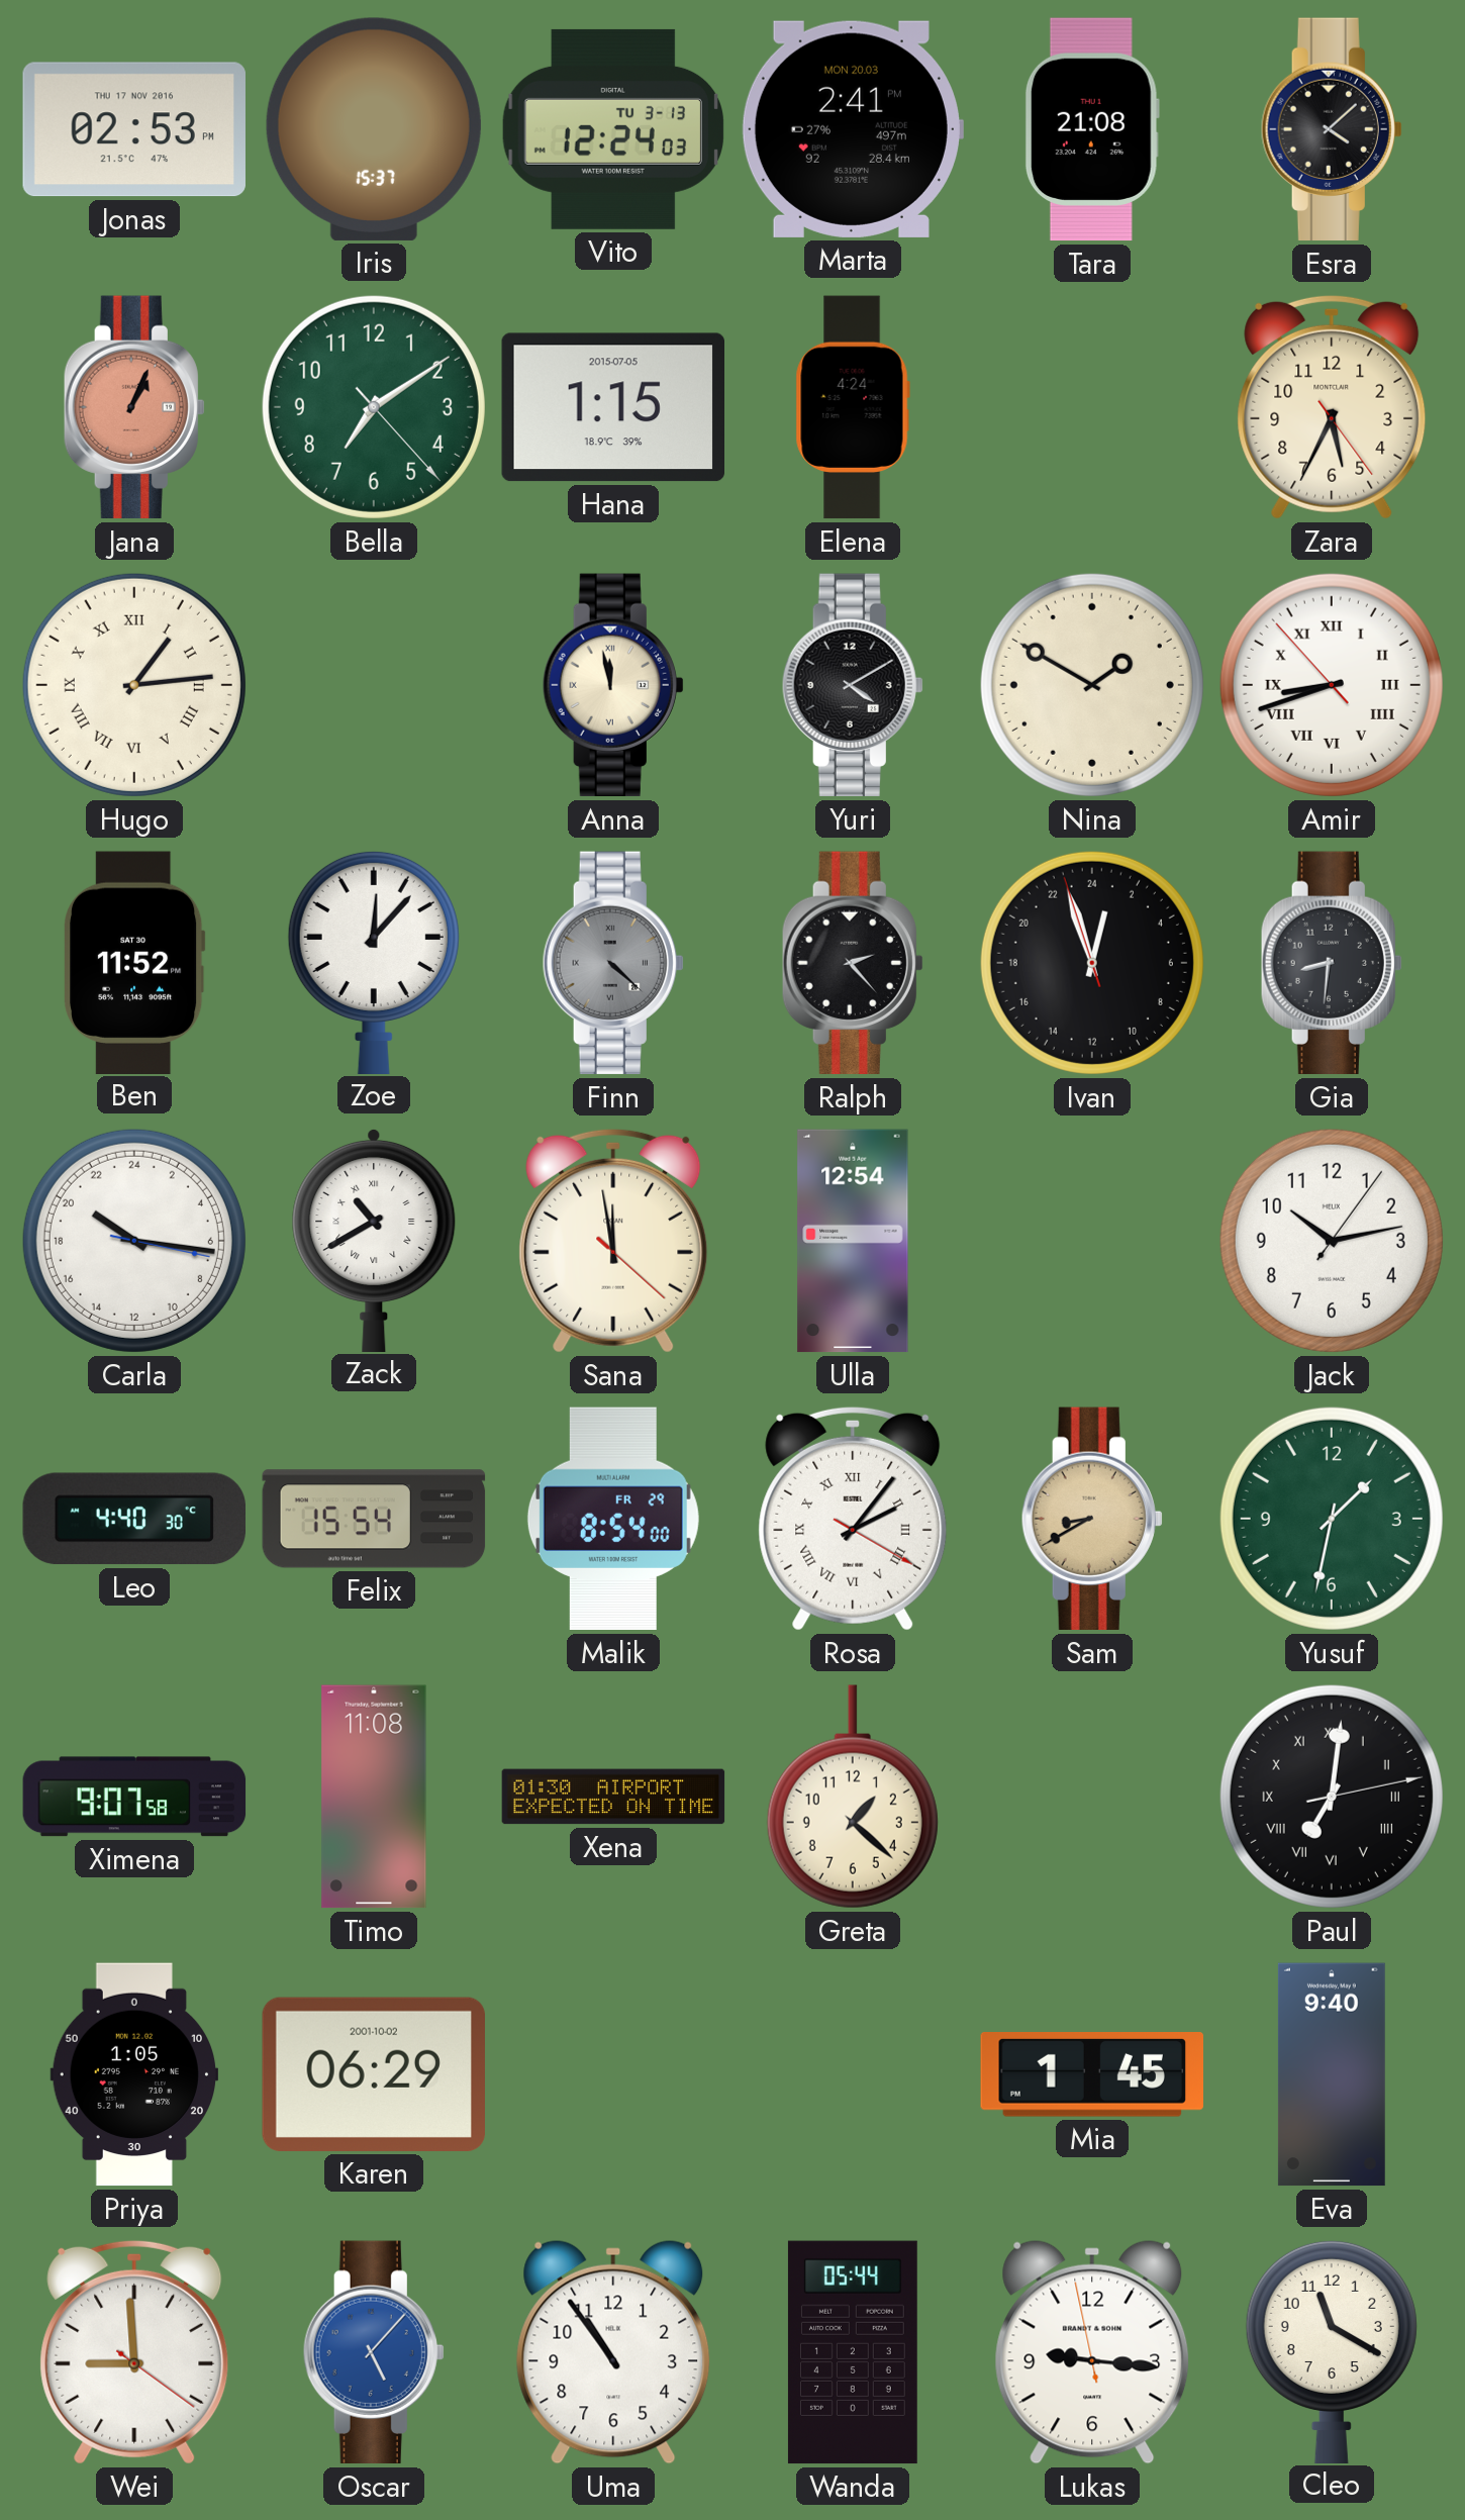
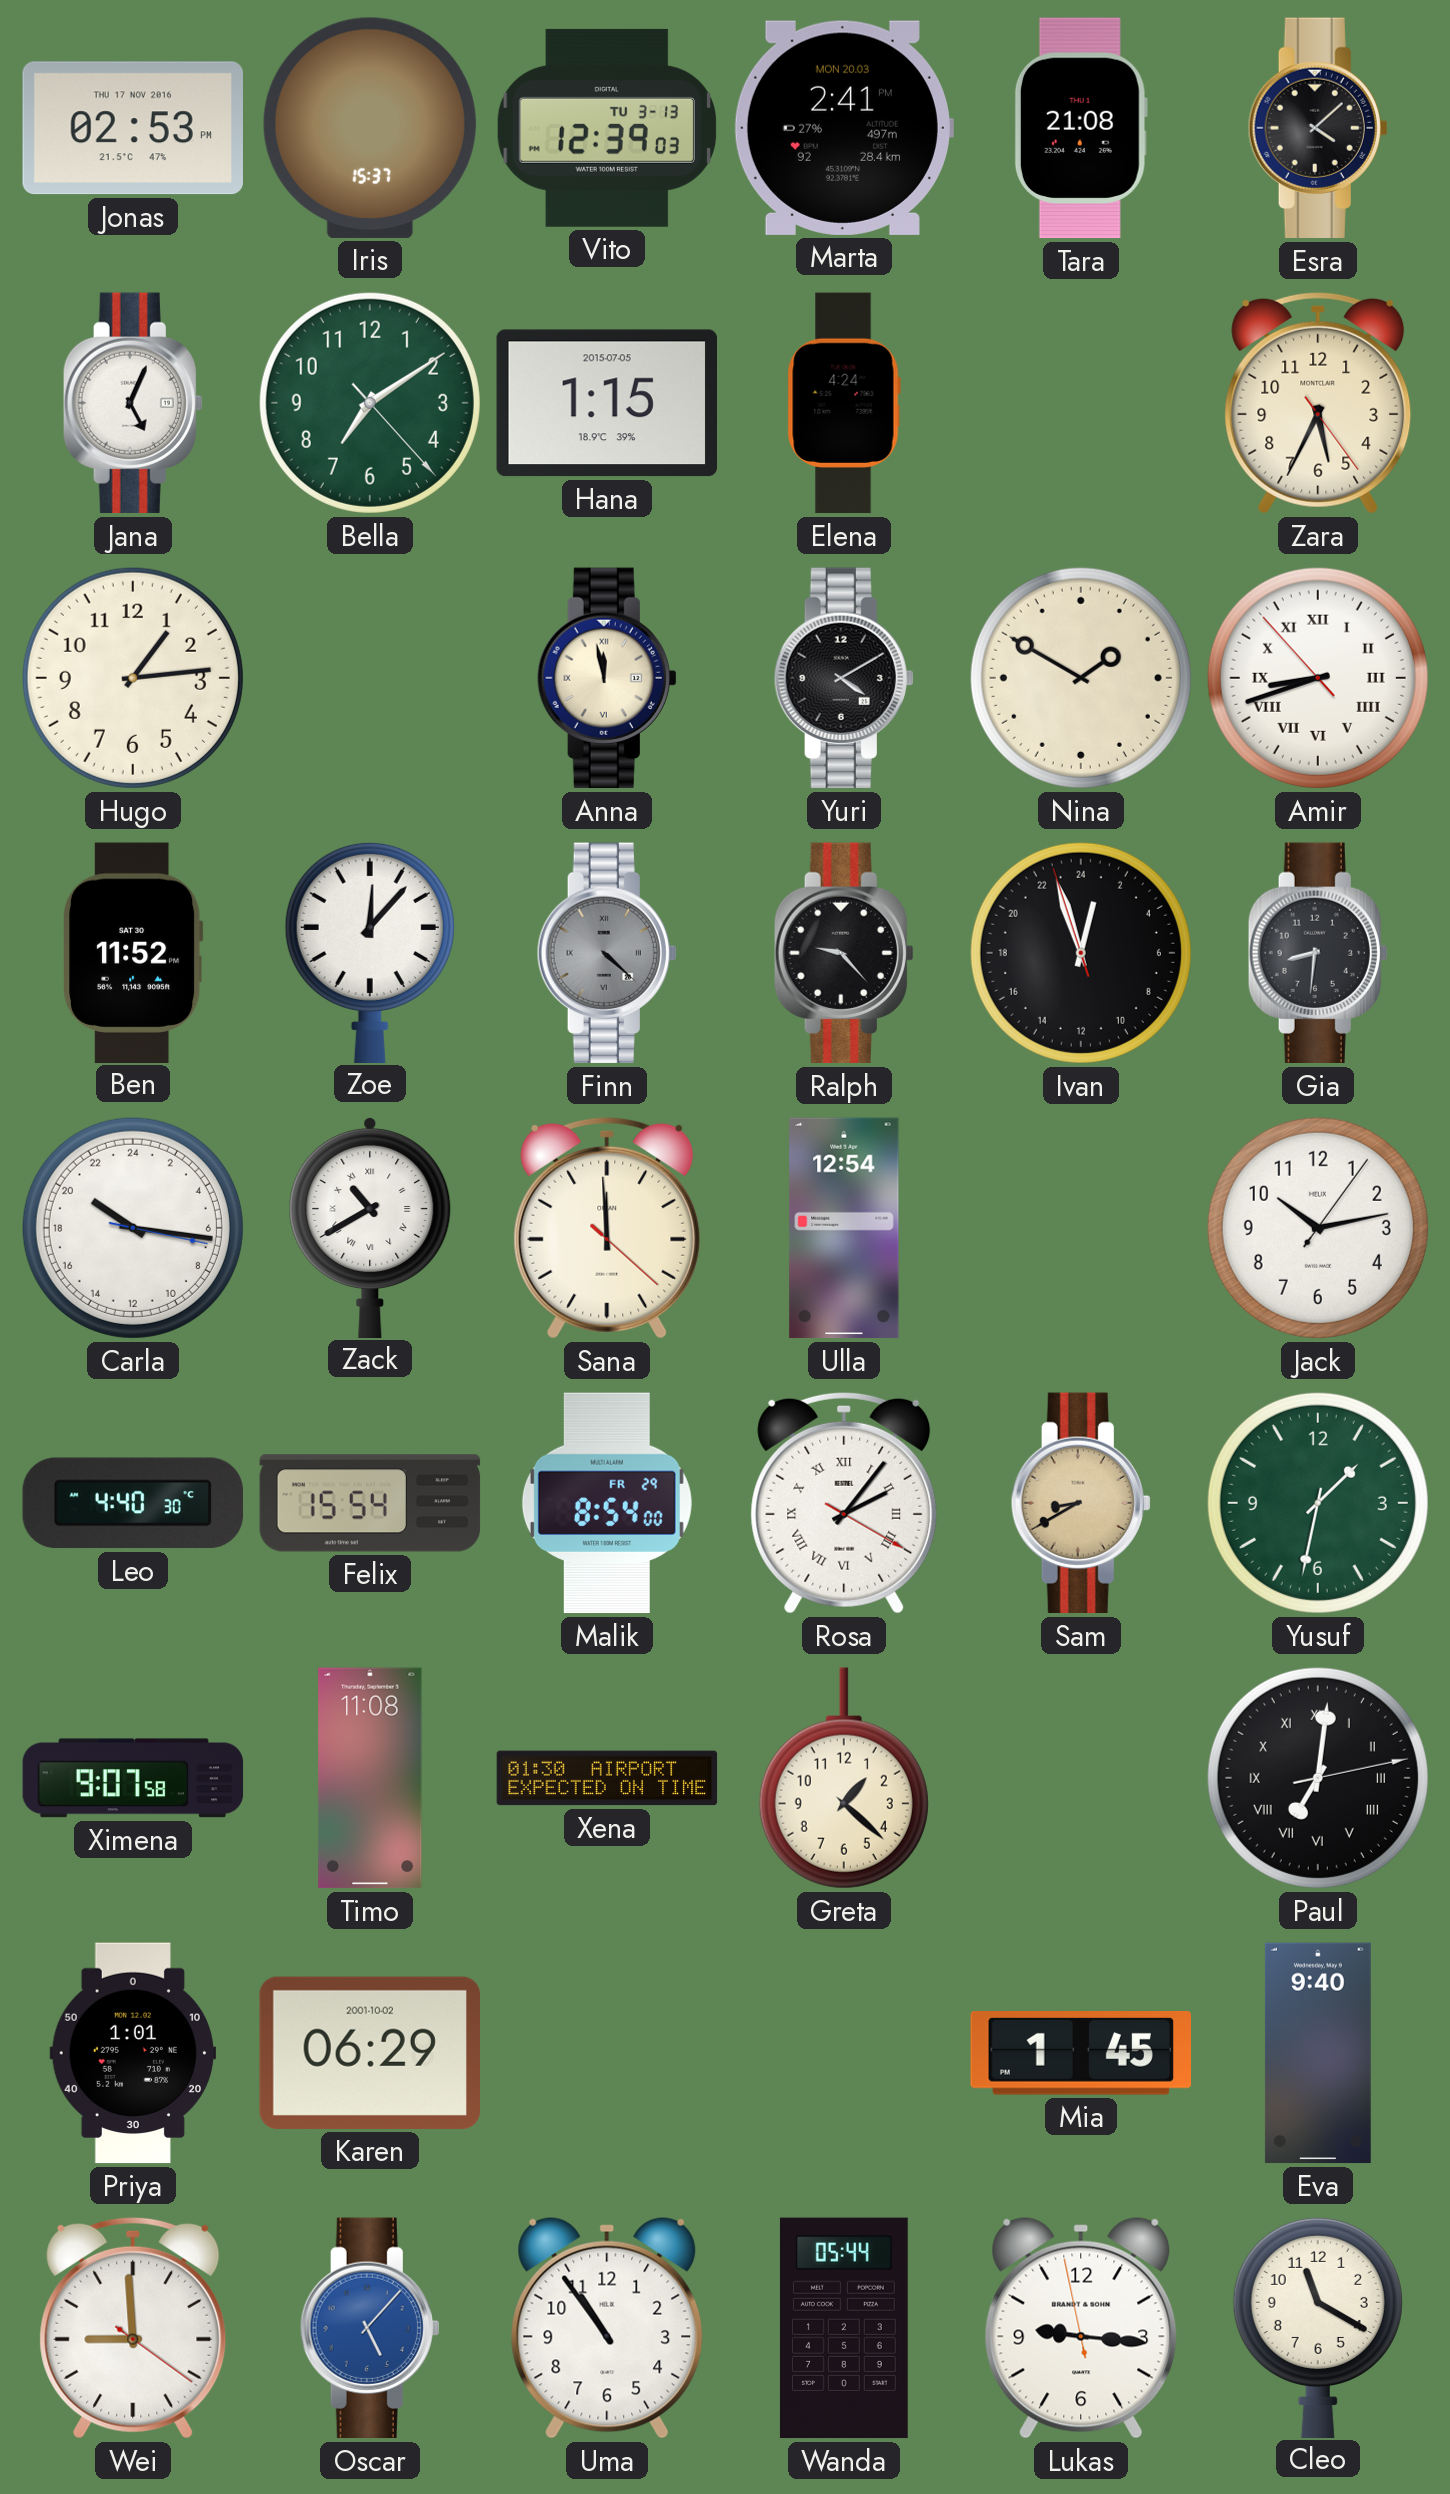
Vito: 12:24 -> 12:39
Jana: 1:04 -> 5:04
Jana dial: salmon -> white
Hugo numerals: Roman -> Arabic
Ralph: 2:23 -> 9:23
Sana: 11:58 -> 11:59
Priya: 1:05 -> 1:01
